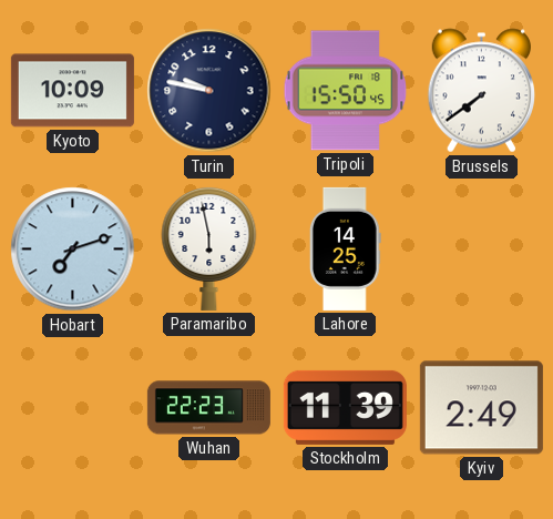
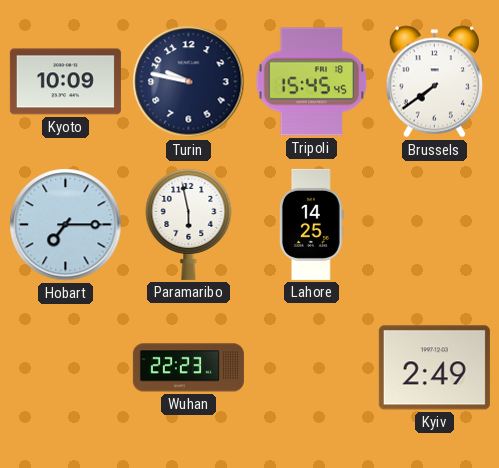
Tripoli: 15:50 -> 15:45
Hobart: 7:12 -> 7:15
Stockholm: 11:39 -> none
